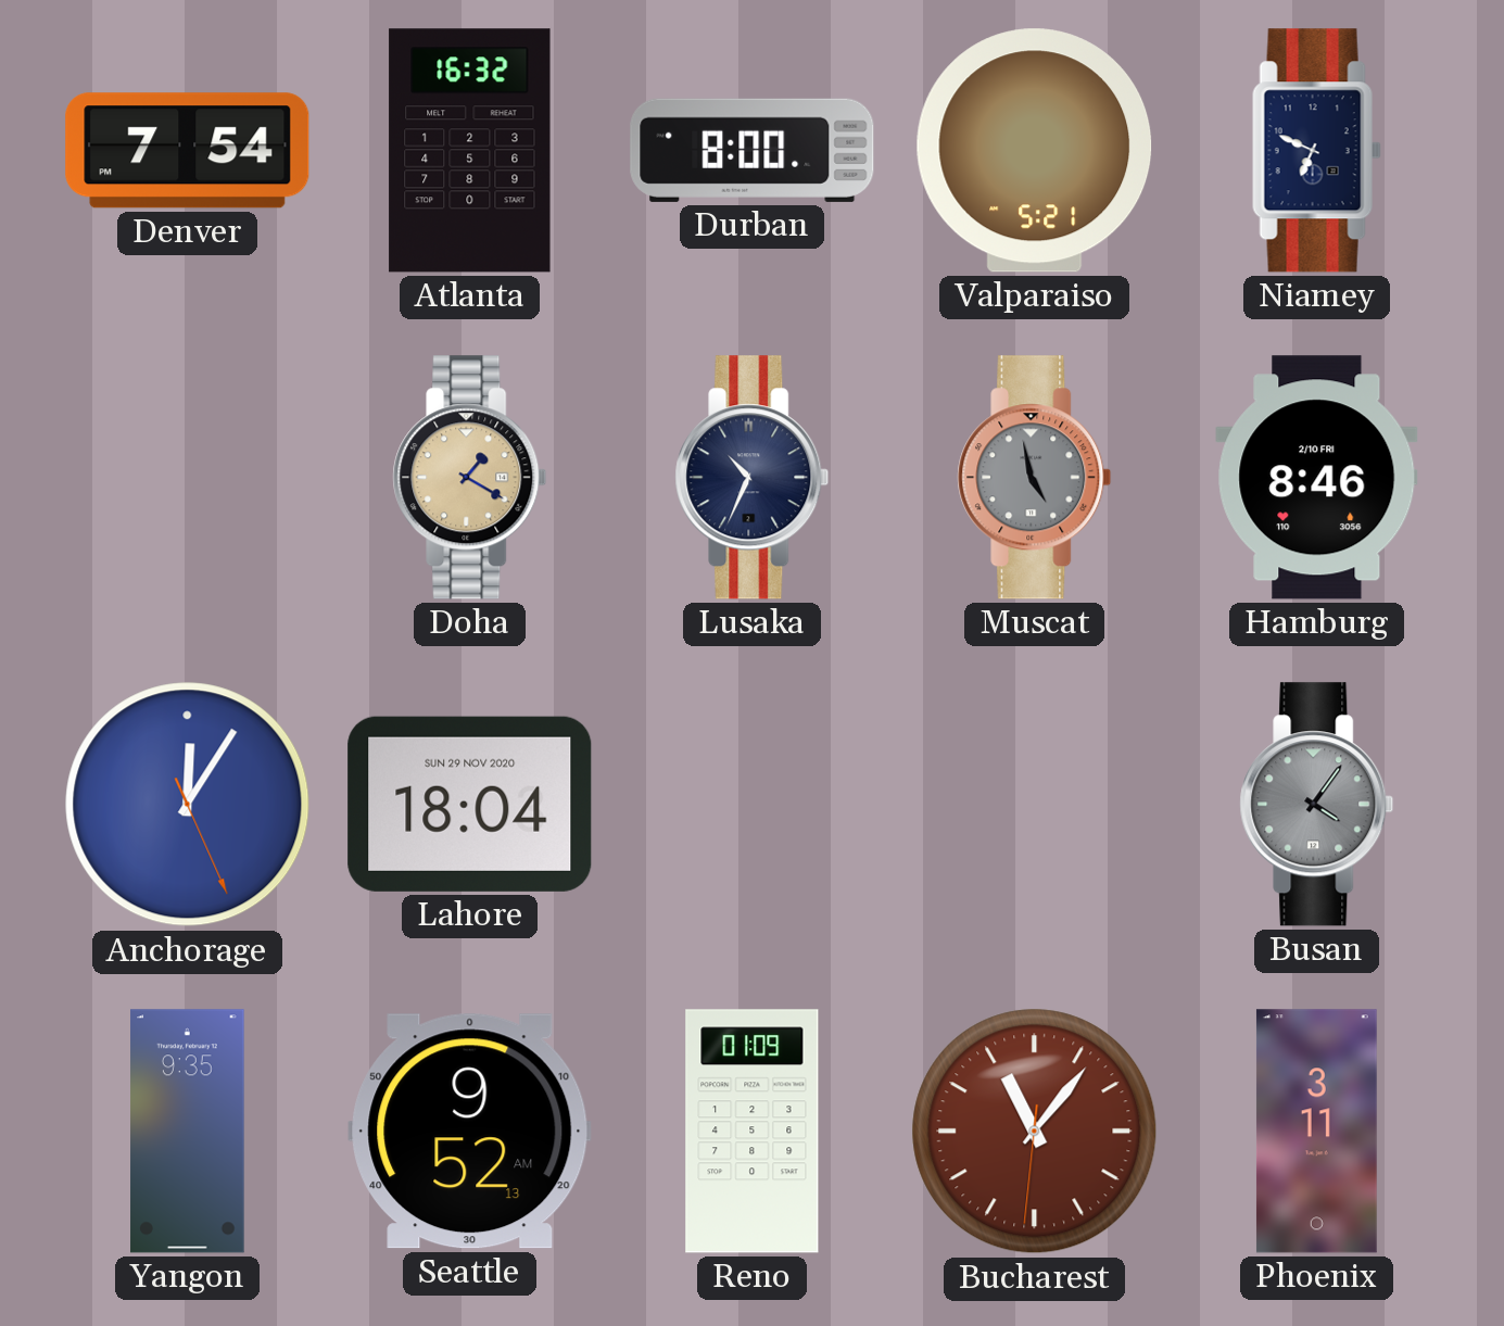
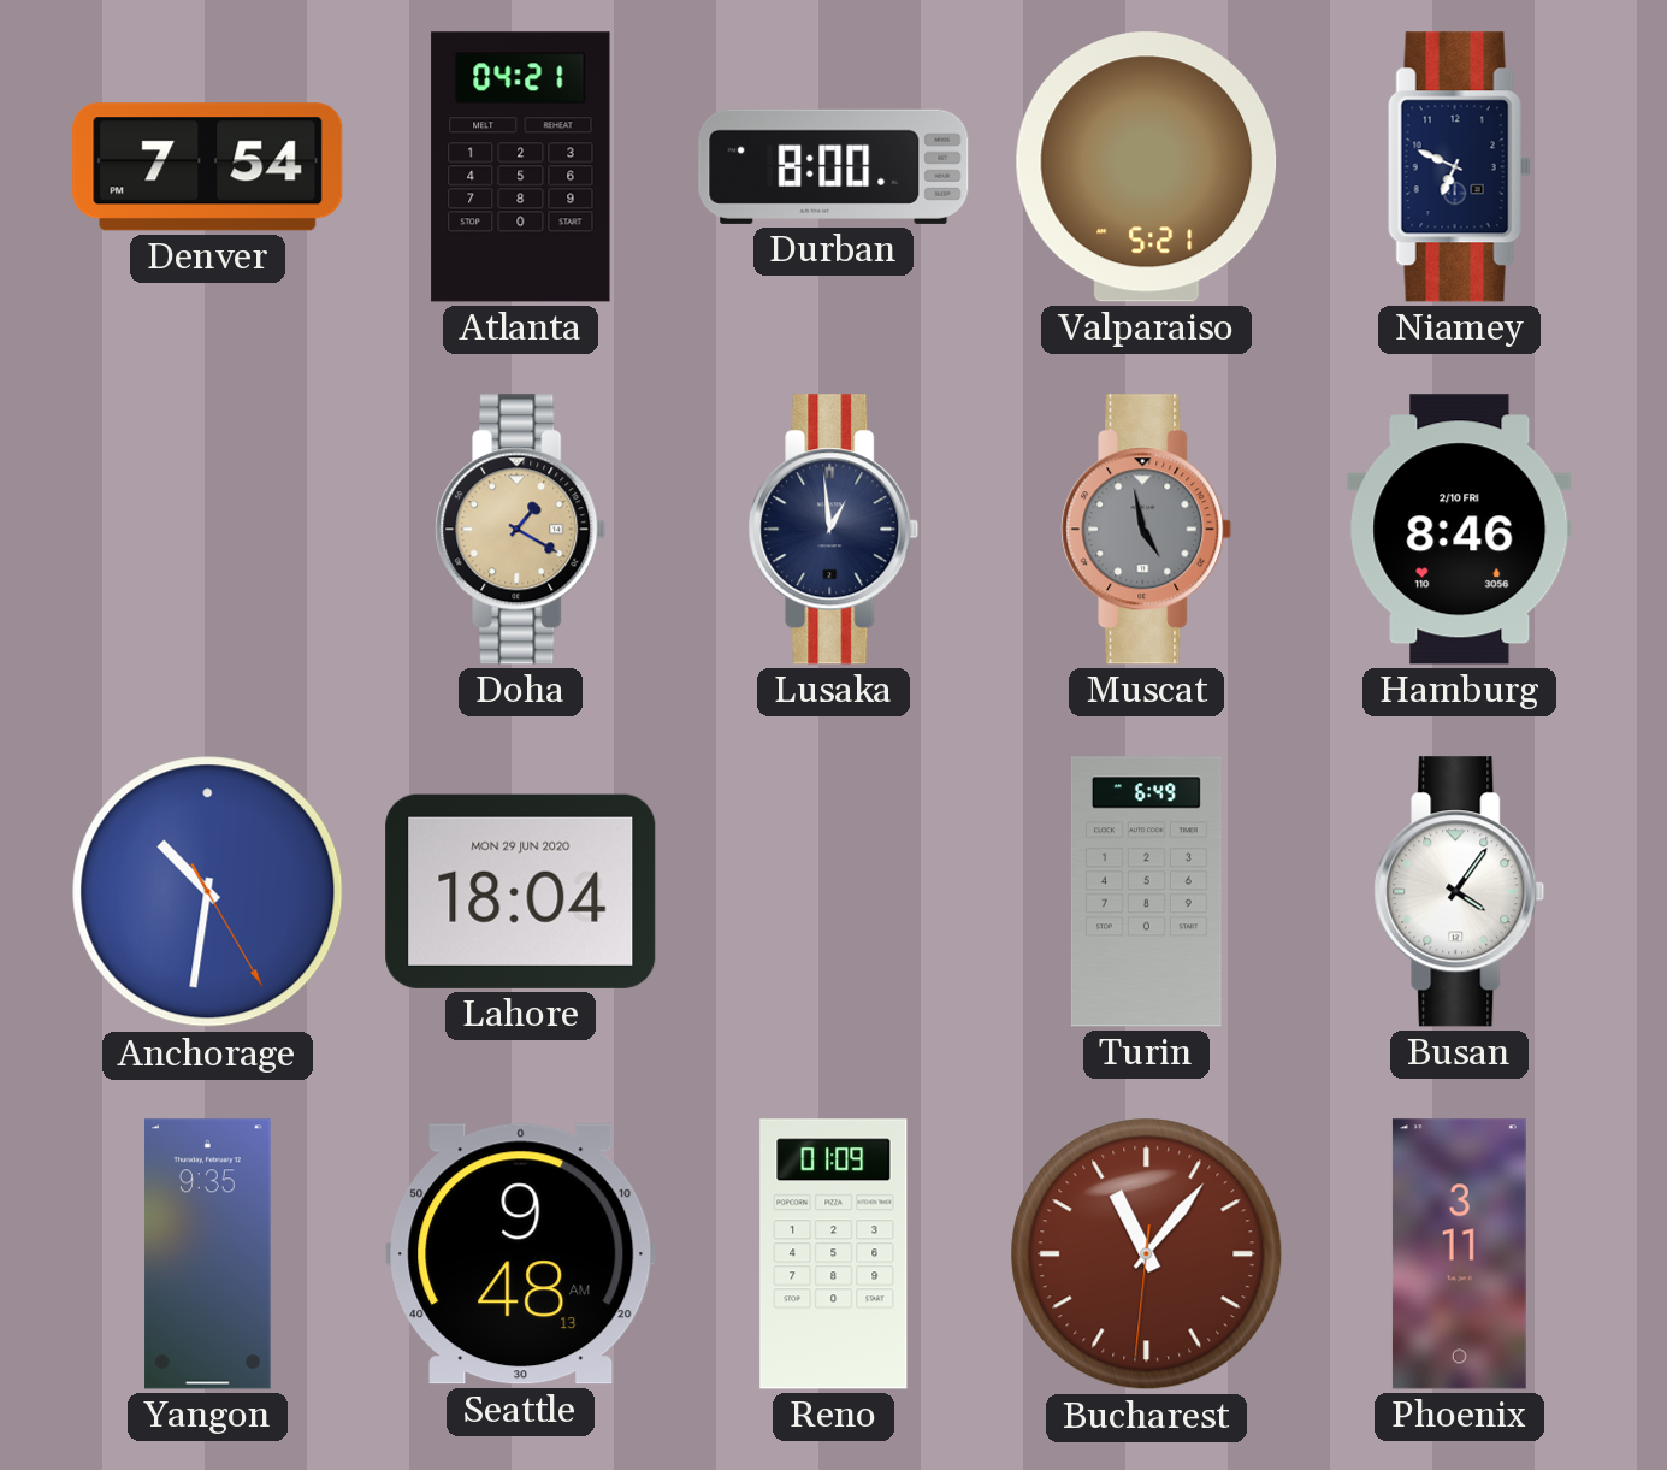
Atlanta: 16:32 -> 04:21
Lusaka: 10:34 -> 12:59
Anchorage: 12:05 -> 10:31
Lahore date: SUN 29 NOV 2020 -> MON 29 JUN 2020
Turin: none -> 6:49
Busan dial: grey -> white
Seattle: 9:52 -> 9:48
